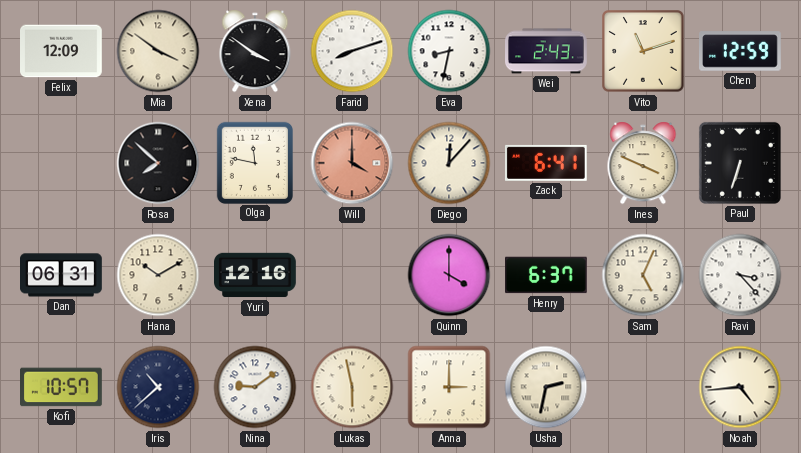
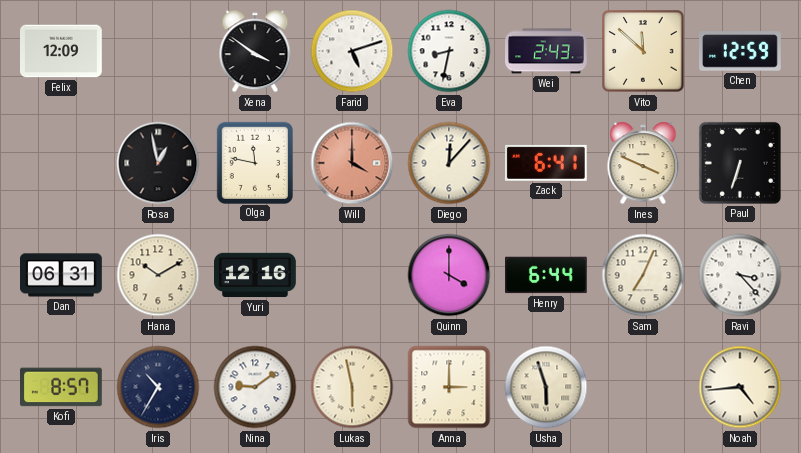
Mia: 3:51 -> none
Farid: 8:12 -> 5:12
Vito: 11:12 -> 11:52
Rosa: 7:52 -> 12:58
Henry: 6:37 -> 6:44
Sam: 5:04 -> 7:04
Kofi: 10:57 -> 8:57
Iris: 10:38 -> 10:35
Usha: 2:32 -> 5:57
